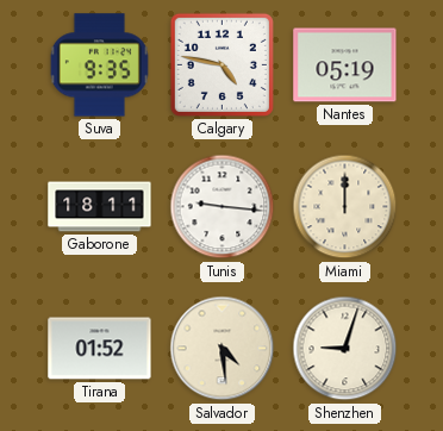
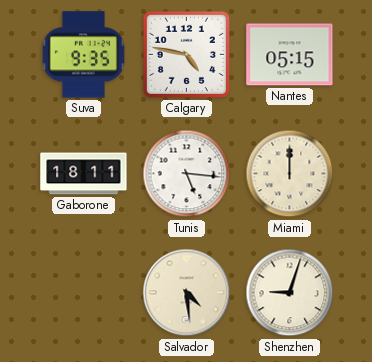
Nantes: 05:19 -> 05:15
Tunis: 9:16 -> 5:16
Tirana: 01:52 -> none
